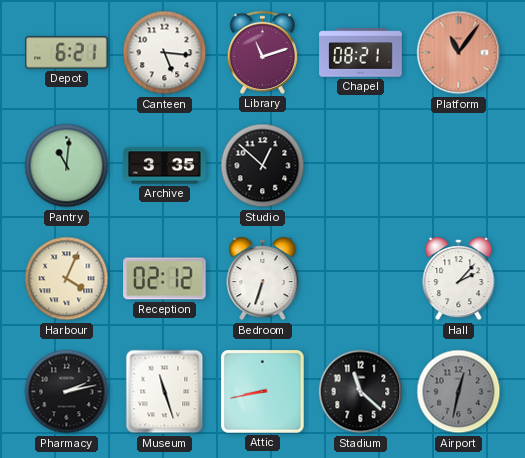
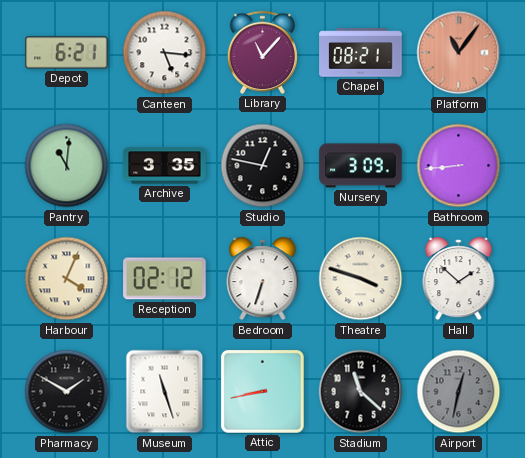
Library: 11:12 -> 11:07
Studio: 12:52 -> 12:47
Nursery: none -> 3:09
Bathroom: none -> 8:44
Theatre: none -> 3:48
Hall: 2:07 -> 1:52
Pharmacy: 2:13 -> 1:50
